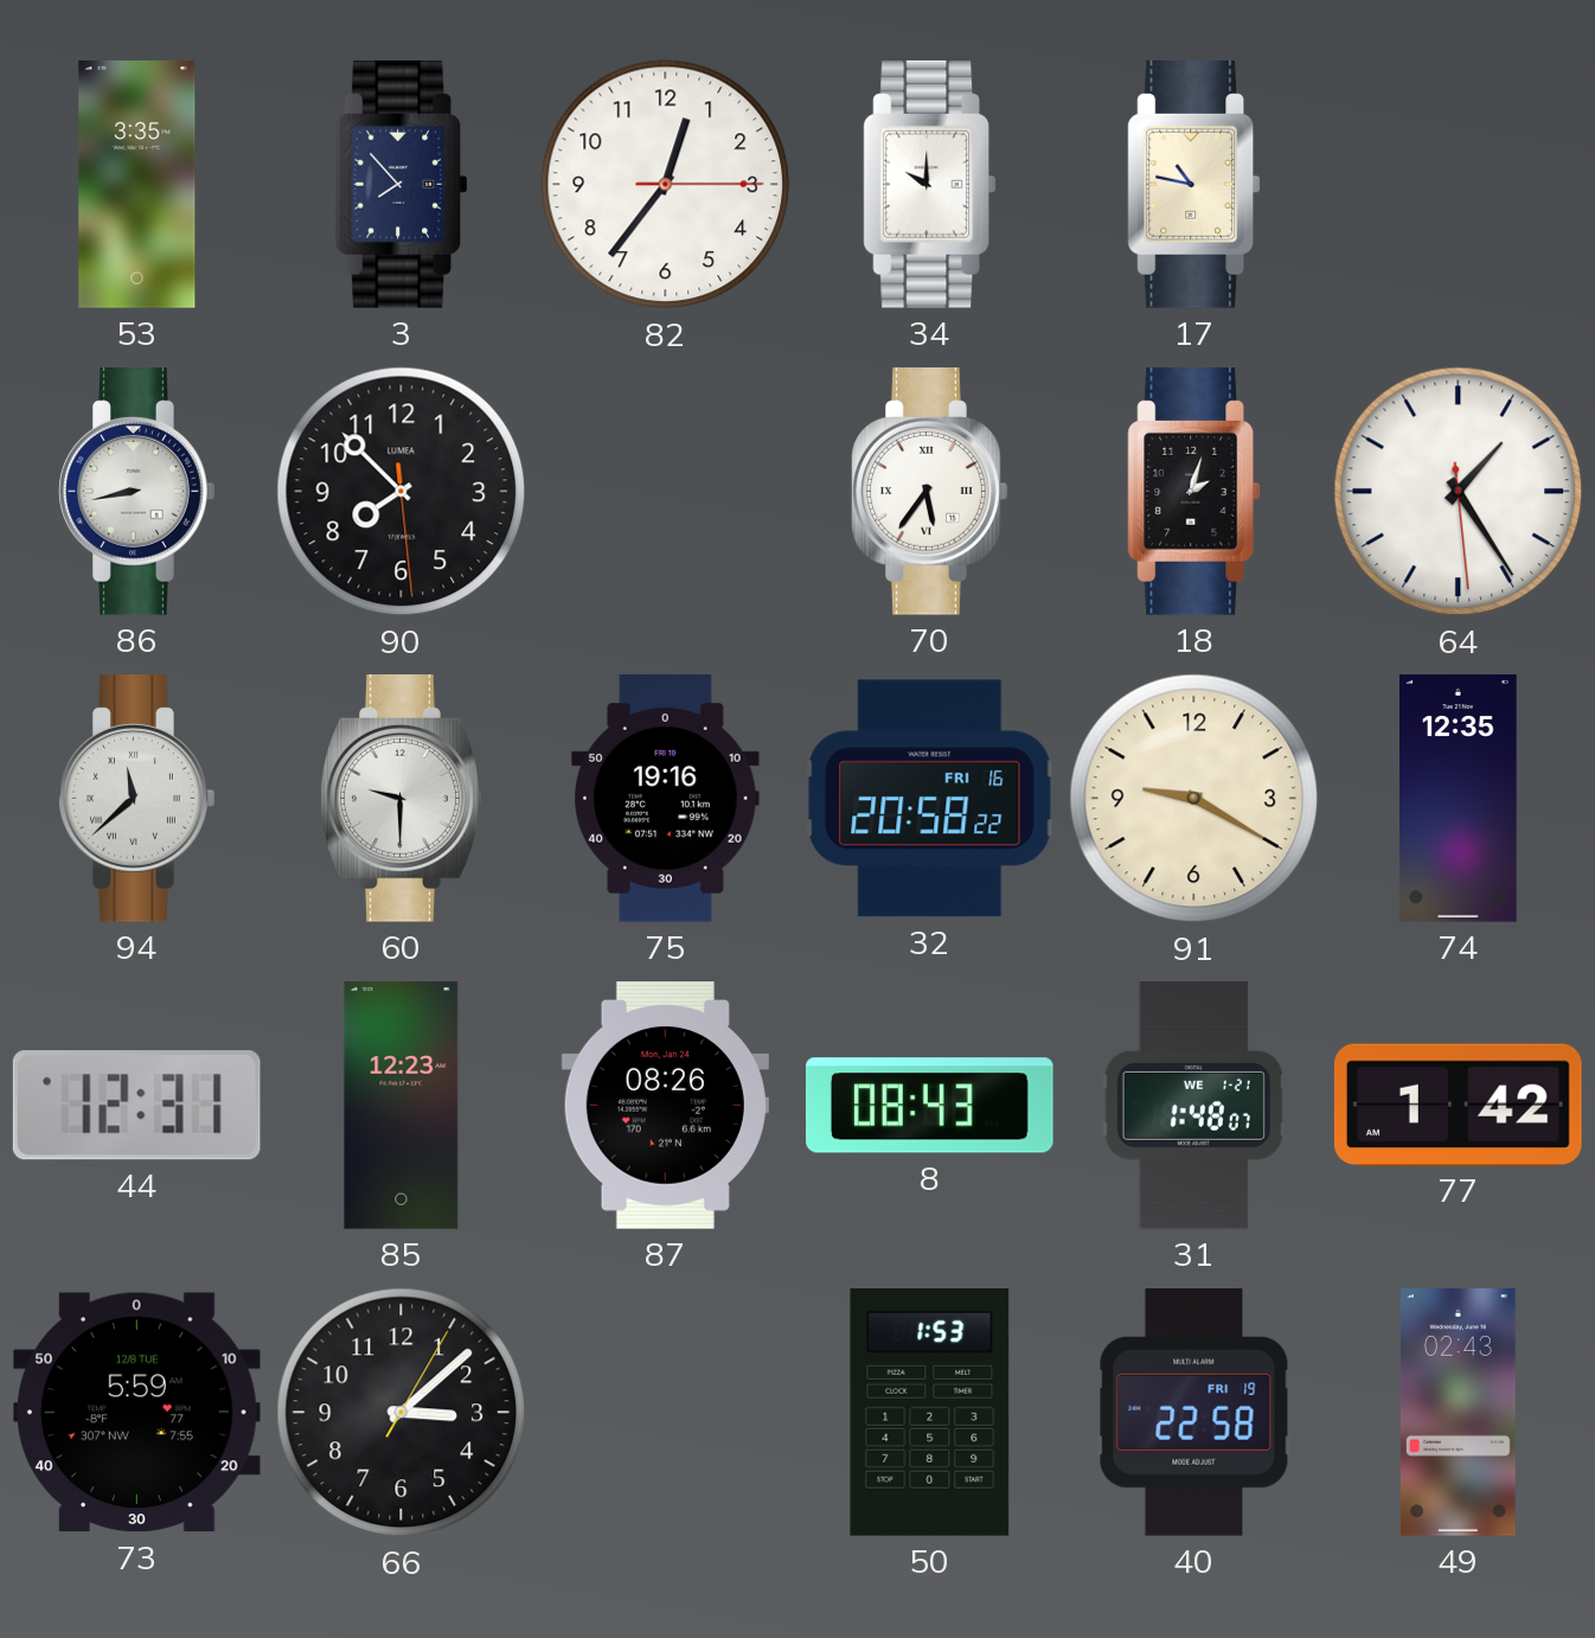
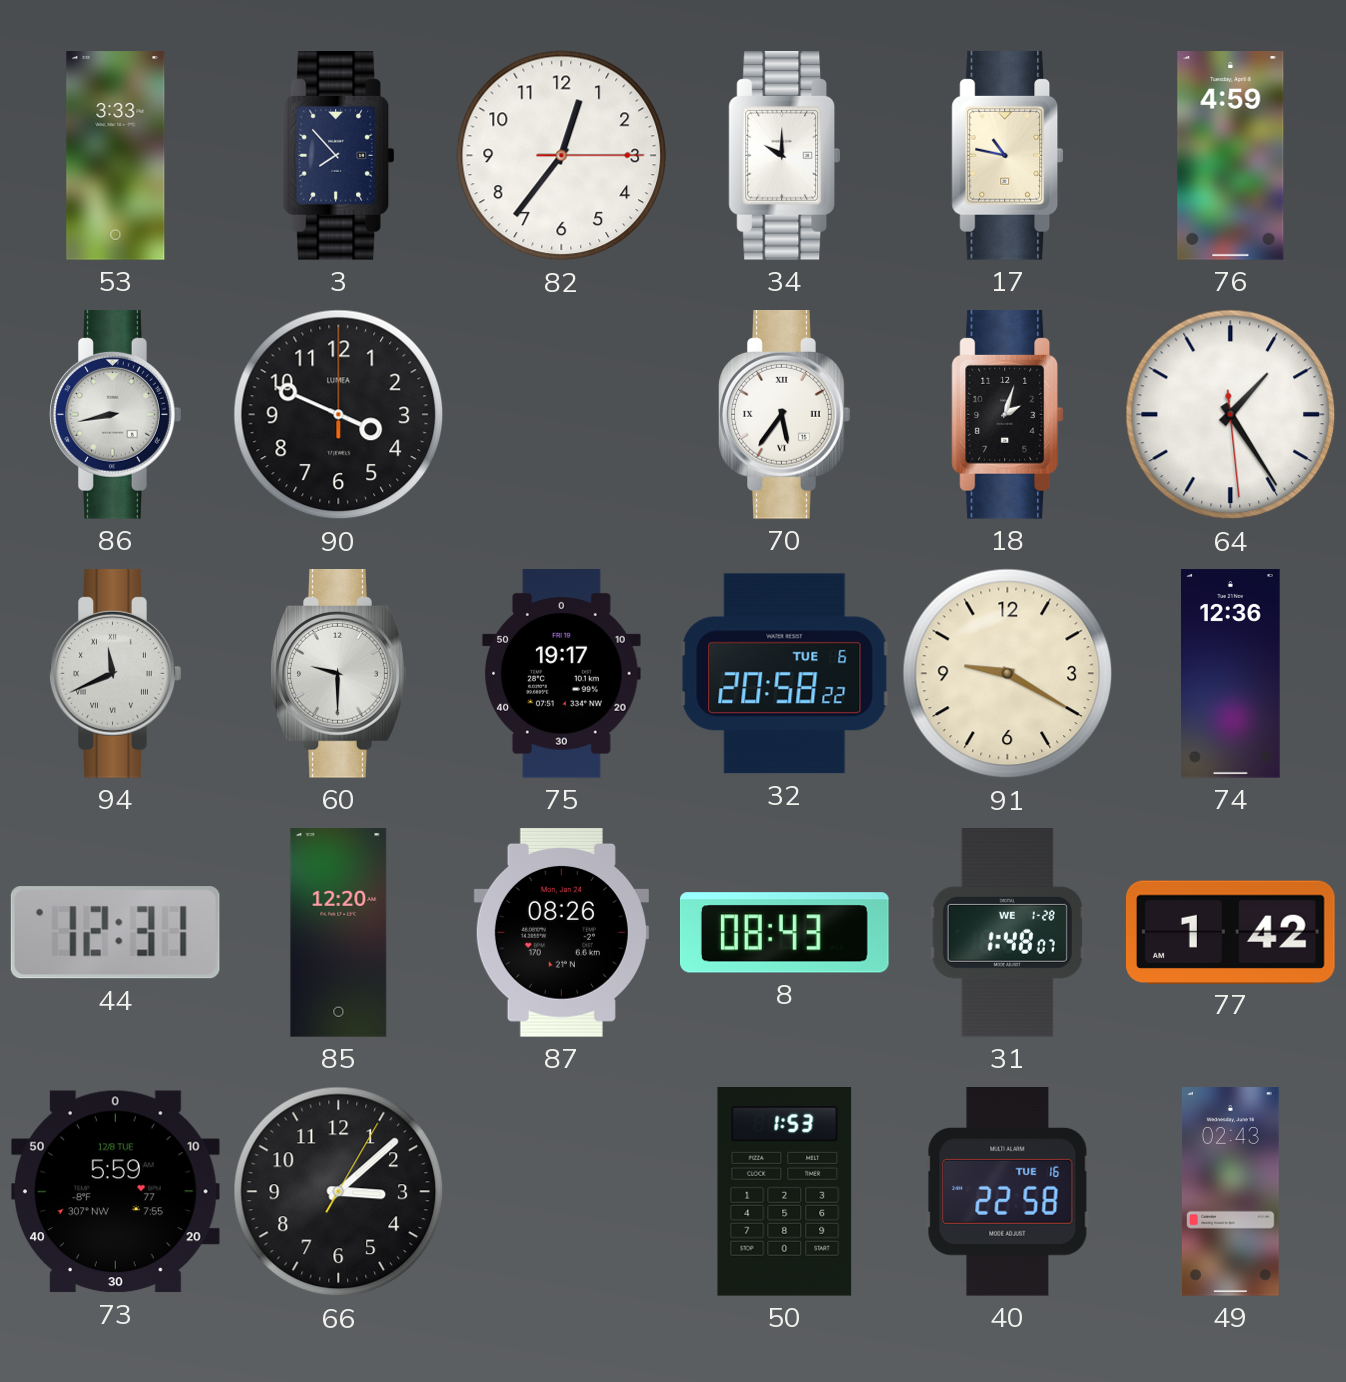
53: 3:35 -> 3:33
76: none -> 4:59
90: 7:52 -> 3:49
94: 11:38 -> 11:41
75: 19:16 -> 19:17
32 date: FRI 16 -> TUE 6
74: 12:35 -> 12:36
85: 12:23 -> 12:20
31 date: WE 1-21 -> WE 1-28
40 date: FRI 19 -> TUE 16
